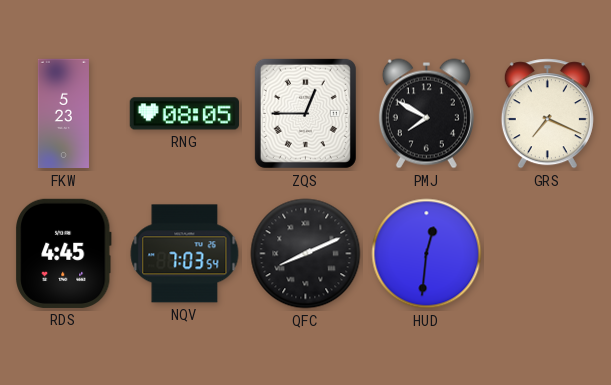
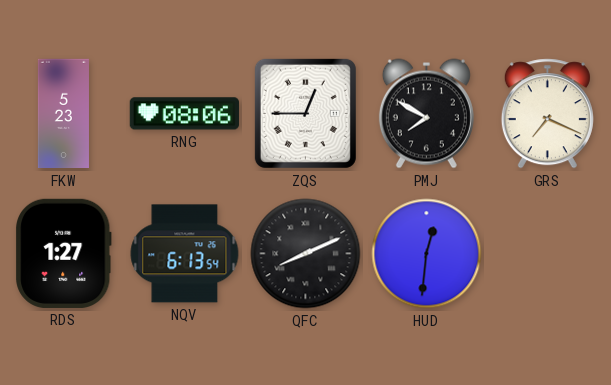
RNG: 08:05 -> 08:06
RDS: 4:45 -> 1:27
NQV: 7:03 -> 6:13
